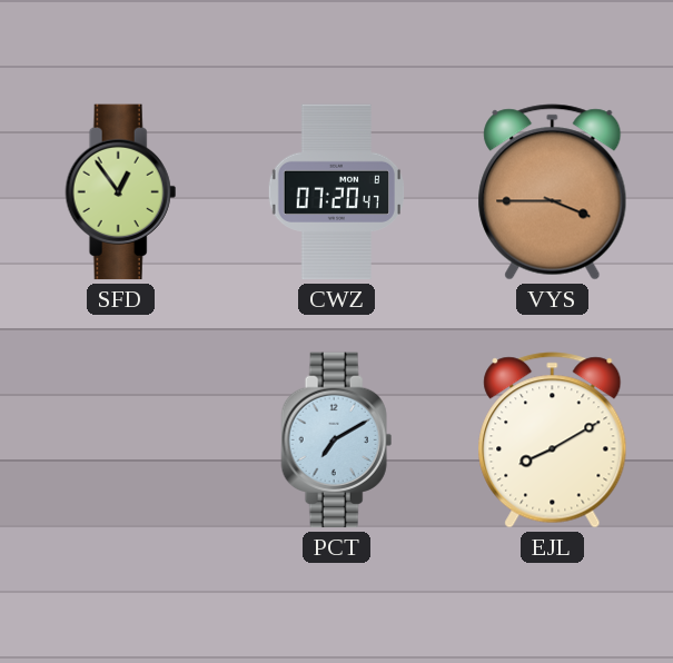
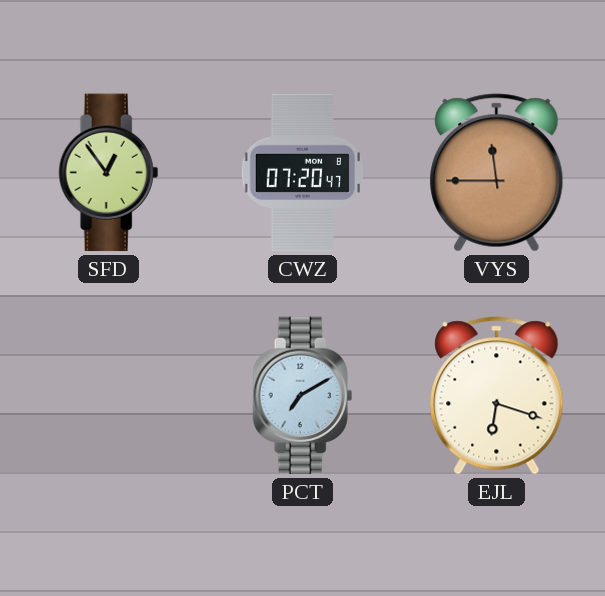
VYS: 3:45 -> 11:45
EJL: 8:10 -> 6:18
